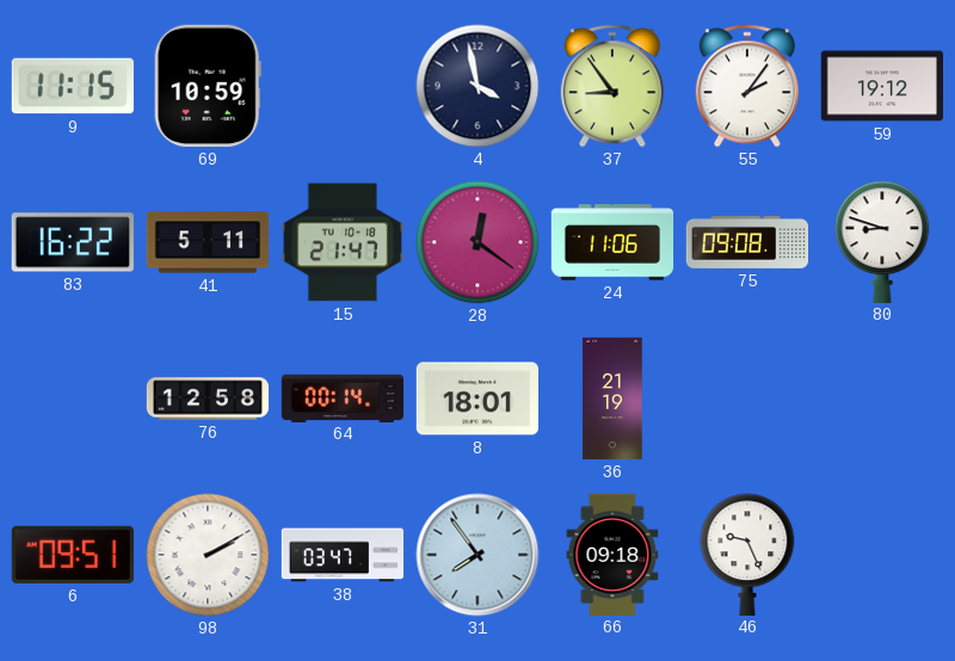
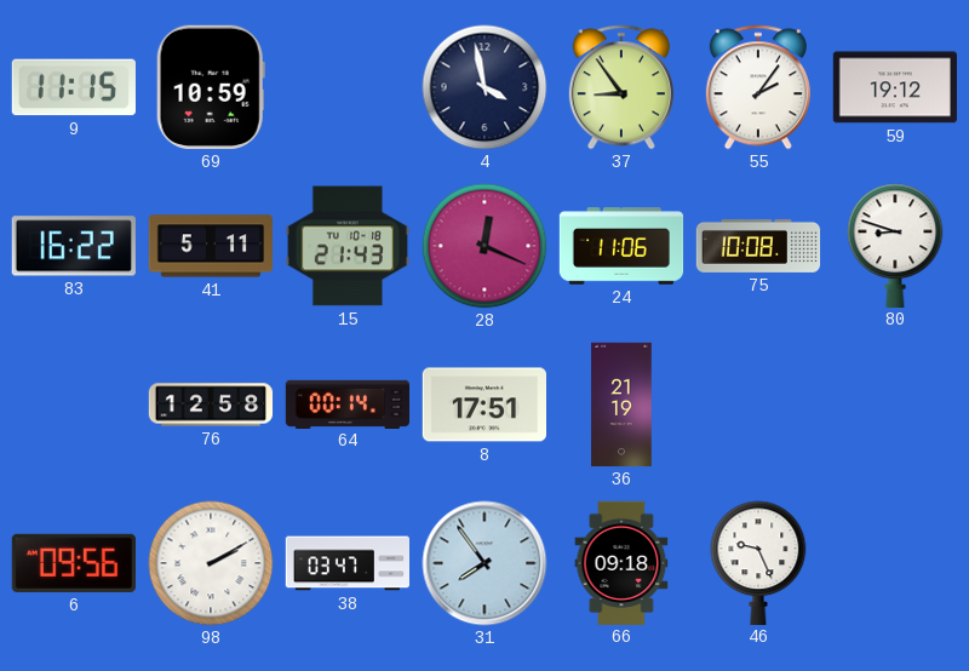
15: 21:47 -> 21:43
28: 12:21 -> 12:19
75: 09:08 -> 10:08
8: 18:01 -> 17:51
6: 09:51 -> 09:56
